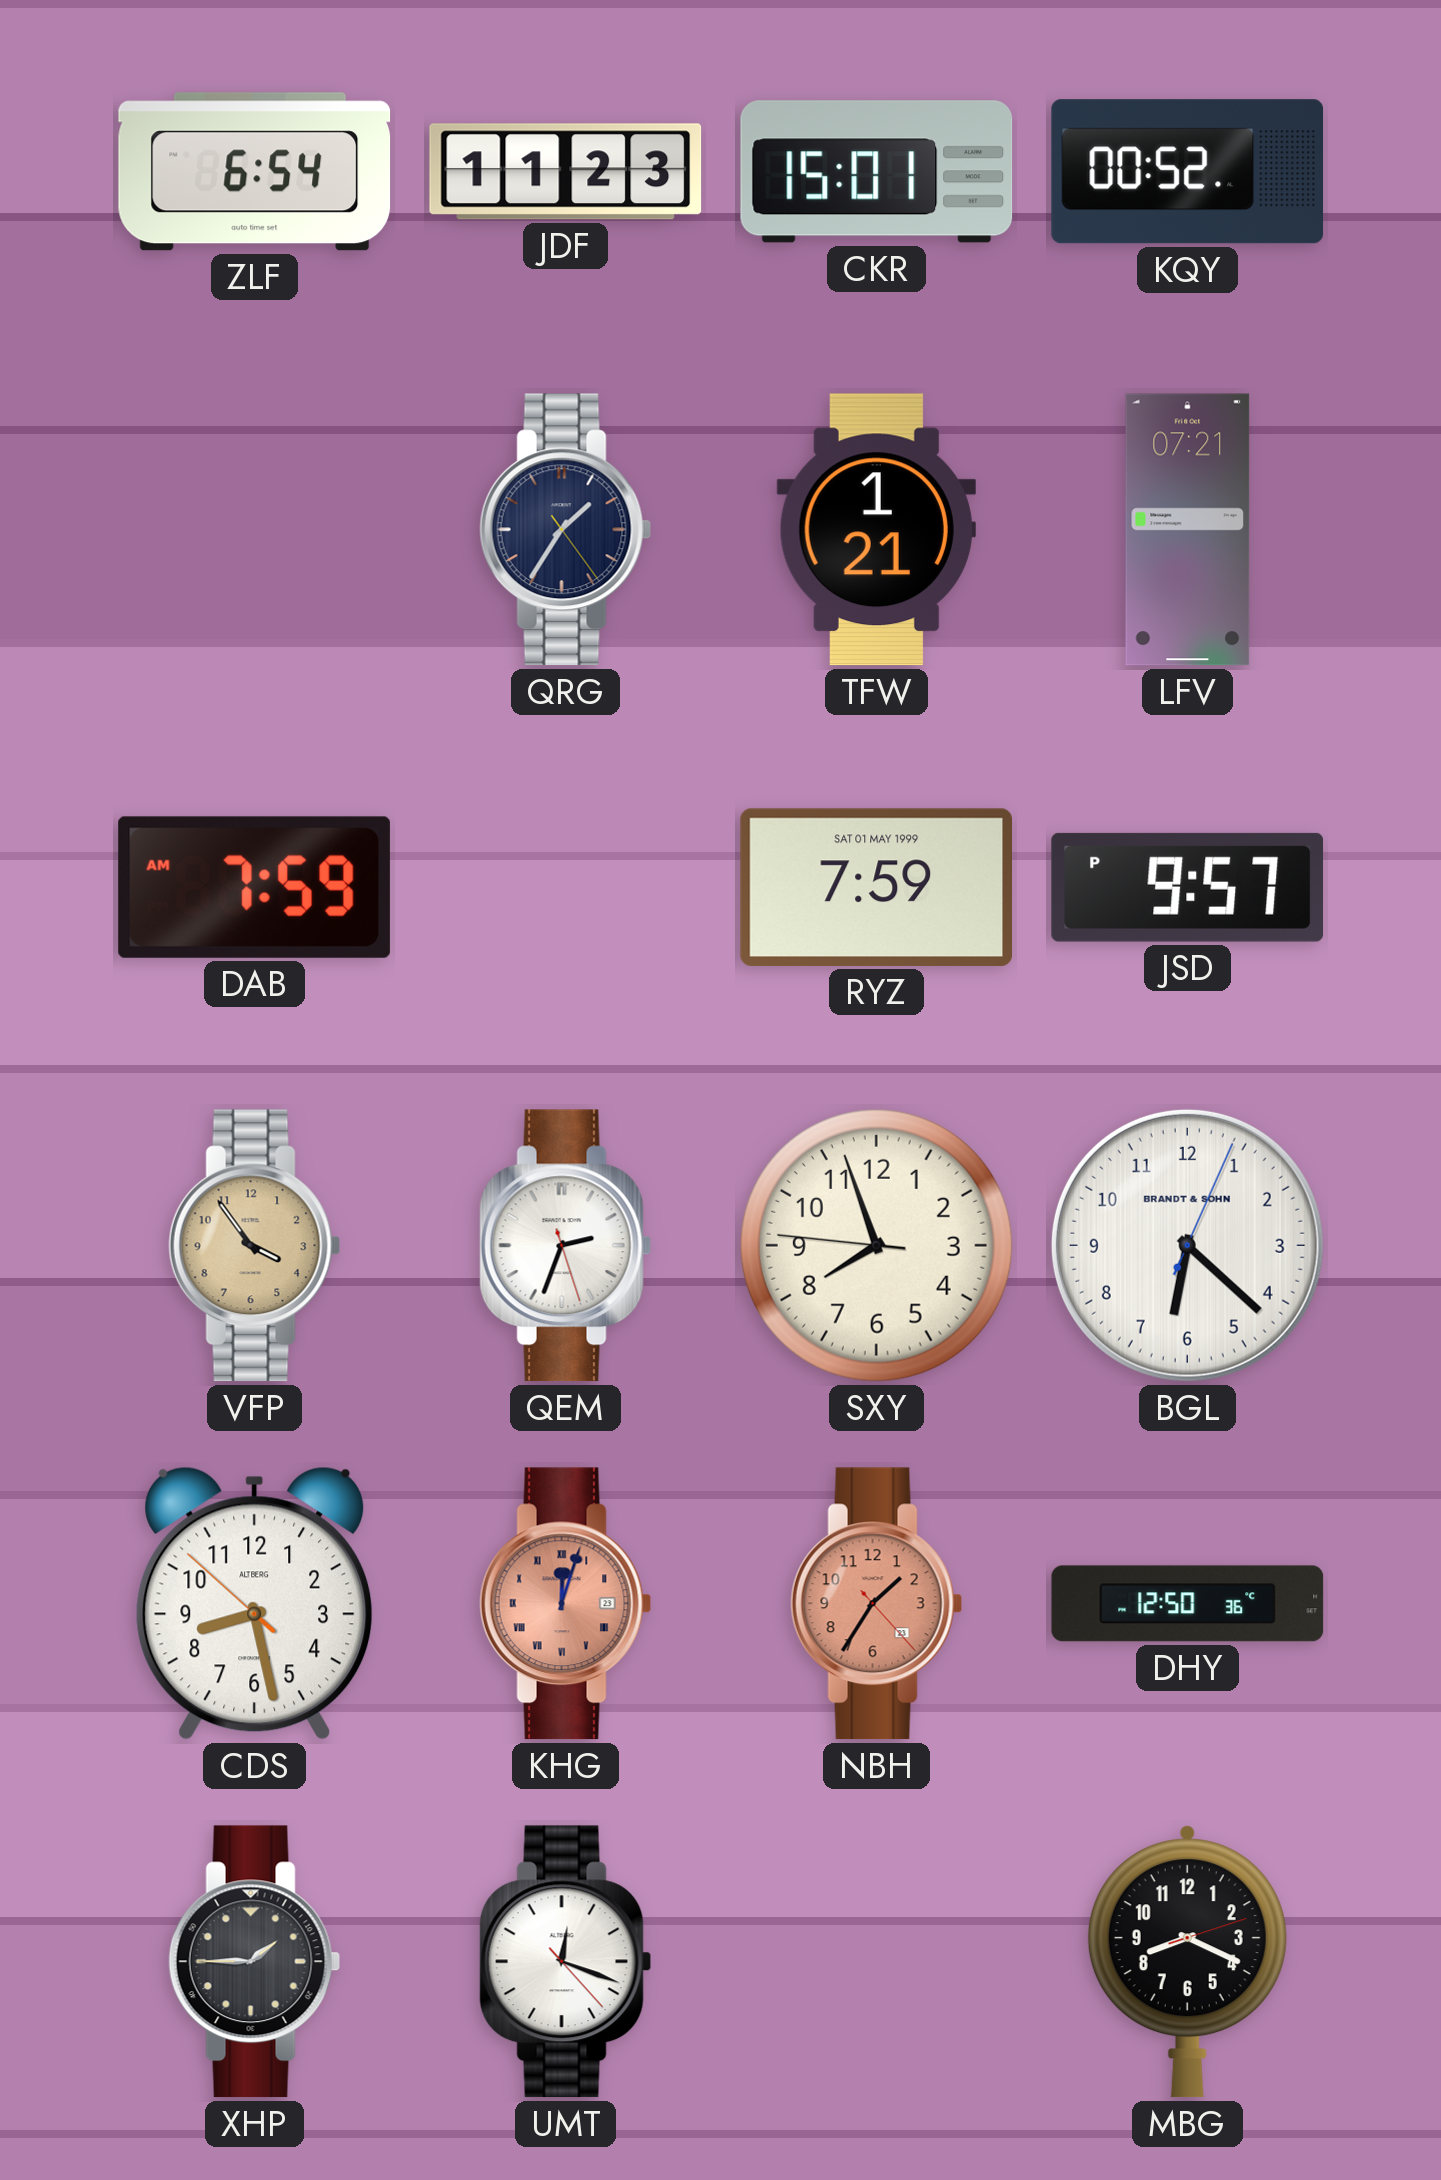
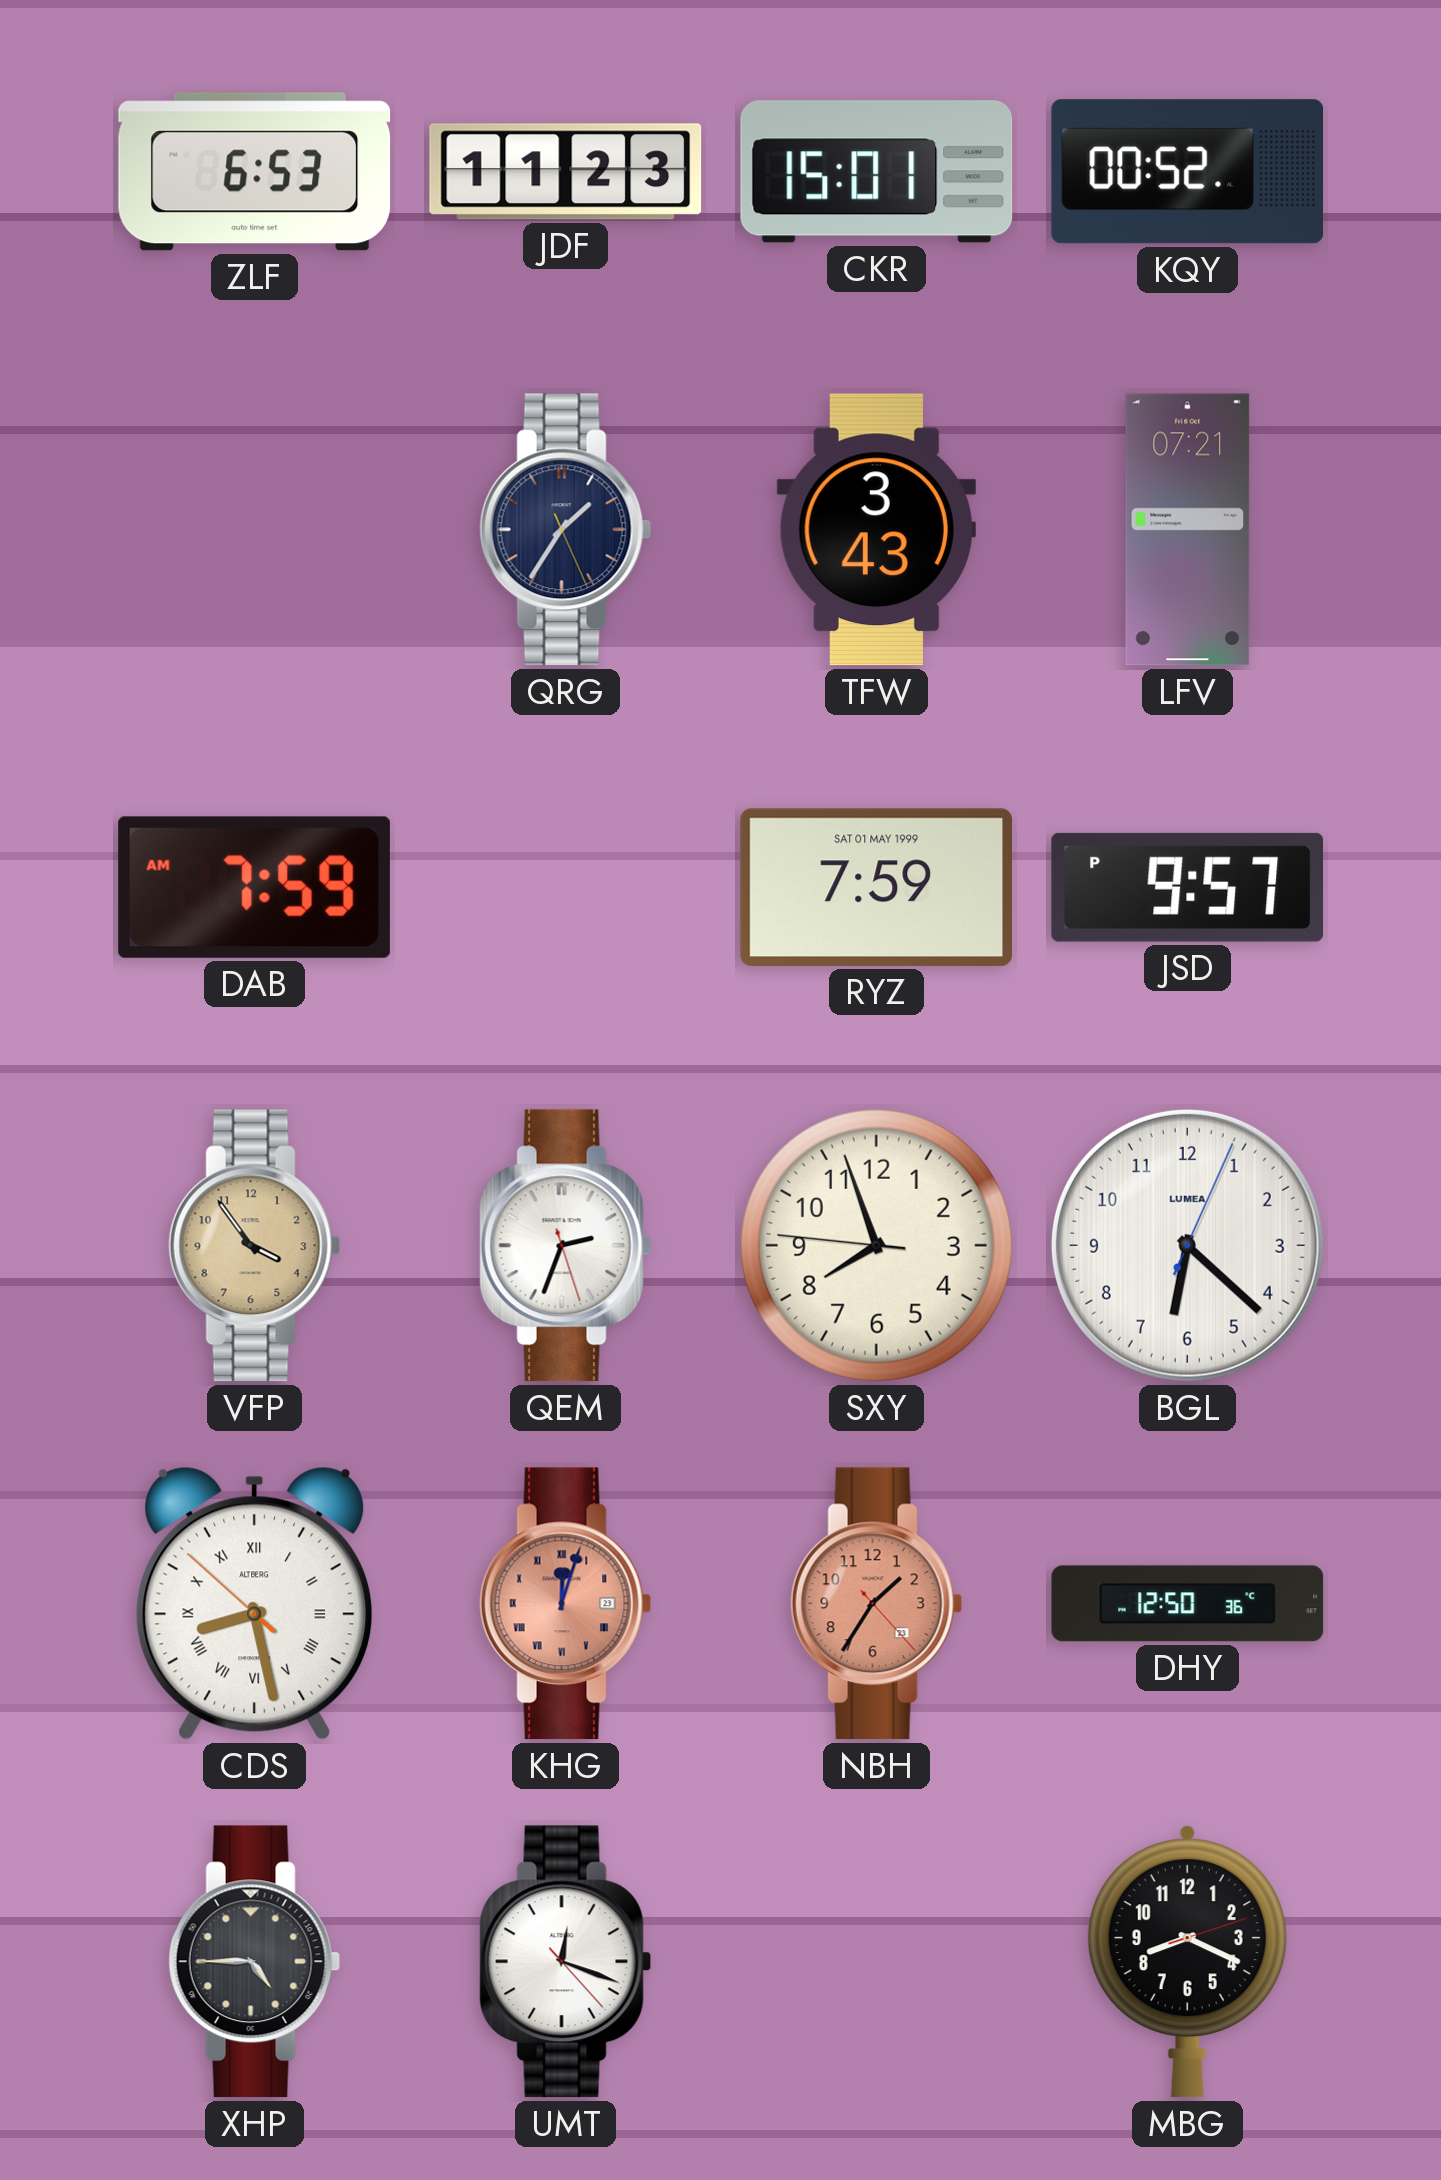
ZLF: 6:54 -> 6:53
QRG: 1:35:24 -> 1:35:26
TFW: 1:21 -> 3:43
BGL brand: BRANDT & SOHN -> LUMEA
CDS numerals: Arabic -> Roman
XHP: 1:45 -> 4:45
